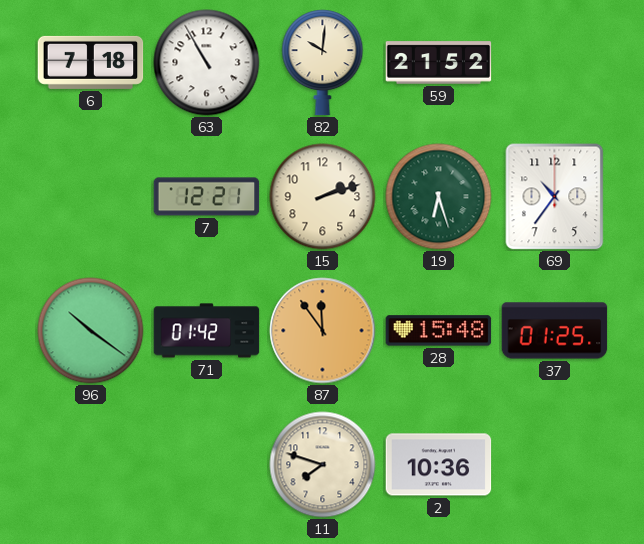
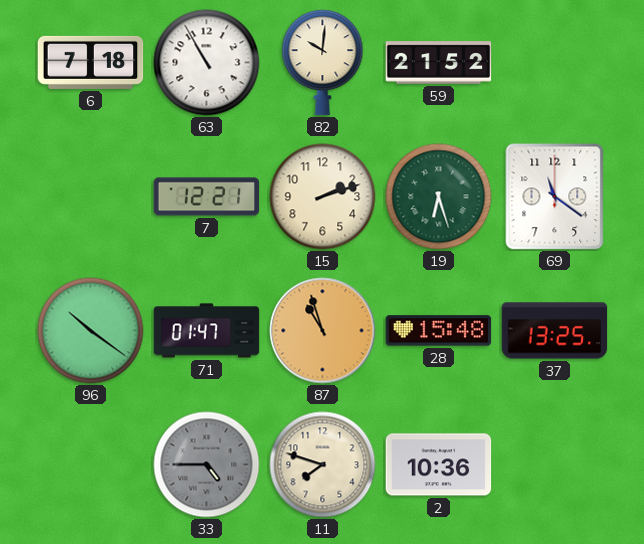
69: 10:36 -> 11:21
71: 01:42 -> 01:47
87: 11:54 -> 10:57
37: 01:25 -> 13:25
33: none -> 4:45
